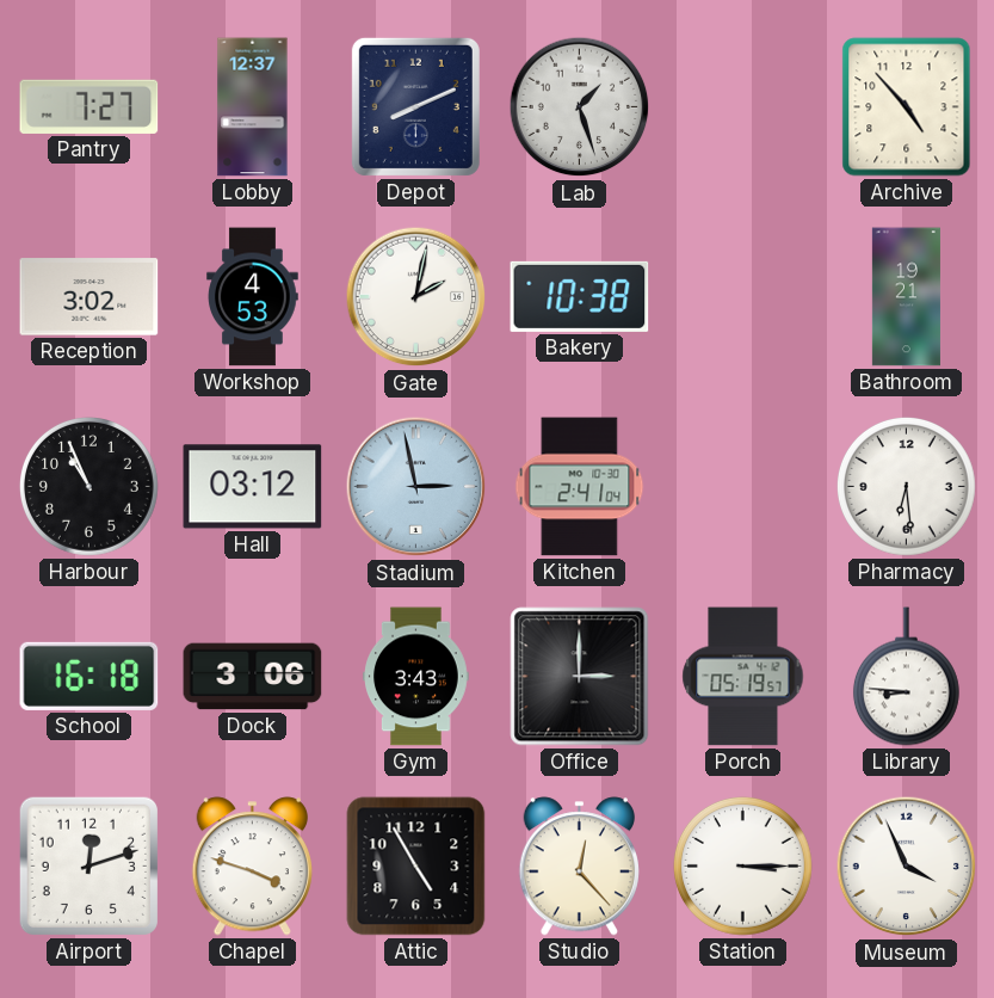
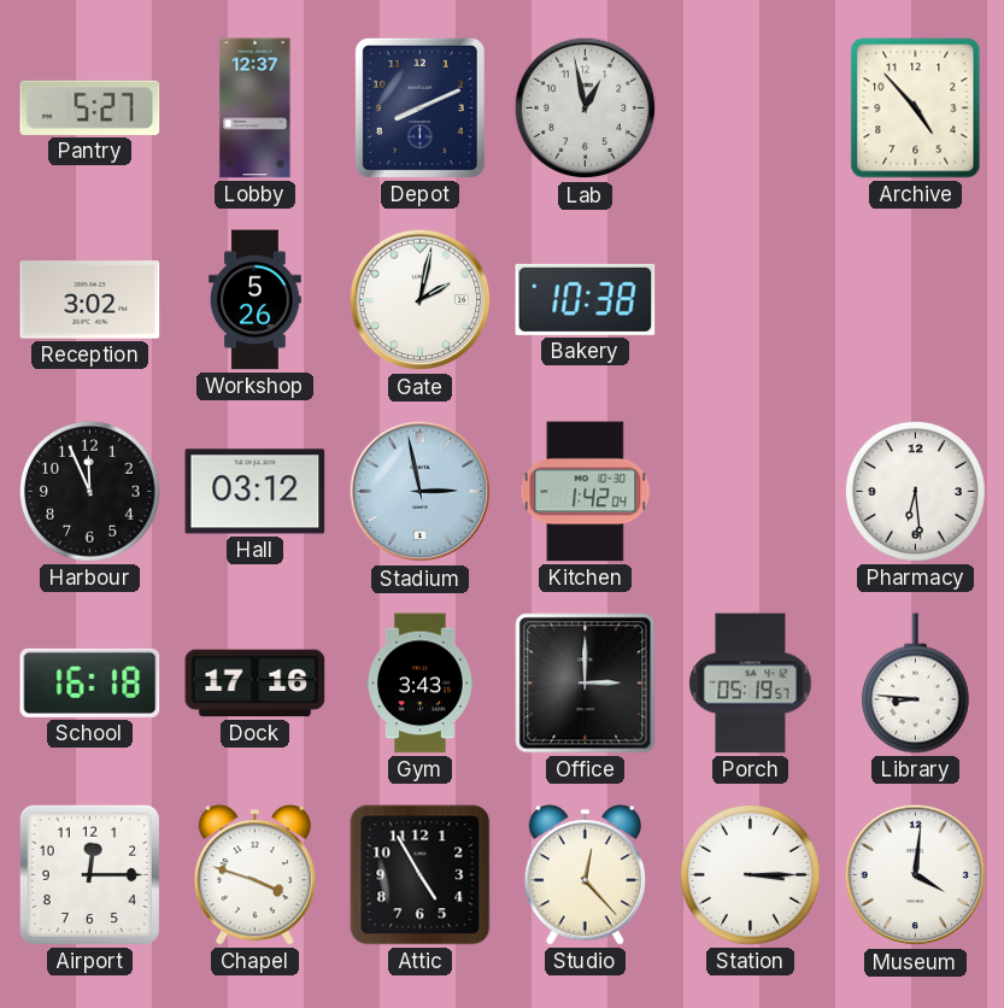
Pantry: 7:27 -> 5:27
Lab: 1:27 -> 12:58
Workshop: 4:53 -> 5:26
Bathroom: 19:21 -> none
Harbour: 10:56 -> 11:56
Kitchen: 2:41 -> 1:42
Dock: 3:06 -> 17:16
Airport: 12:12 -> 12:15
Museum: 3:56 -> 4:01
